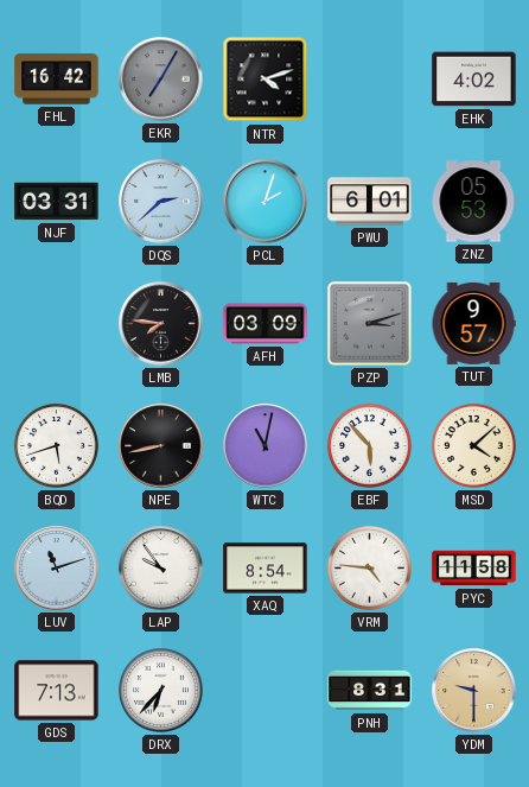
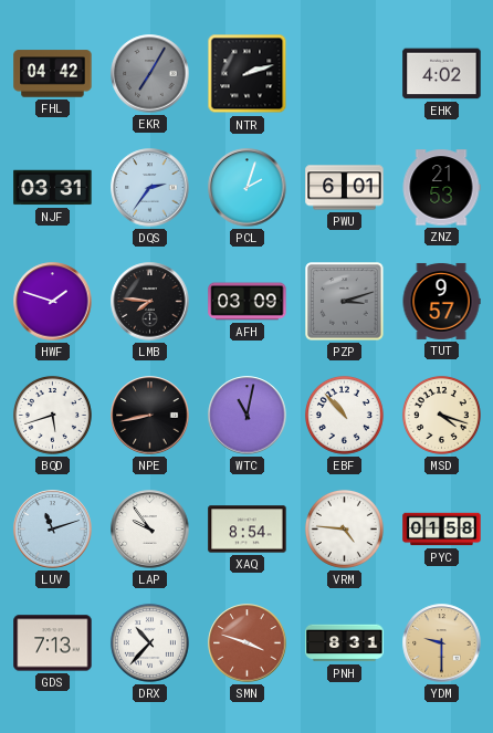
FHL: 16:42 -> 04:42
NTR: 4:12 -> 2:12
DQS: 2:38 -> 2:36
ZNZ: 05:53 -> 21:53
HWF: none -> 1:48
EBF: 5:53 -> 10:53
MSD: 4:08 -> 4:18
PYC: 11:58 -> 01:58
DRX: 6:37 -> 10:37
SMN: none -> 3:48
